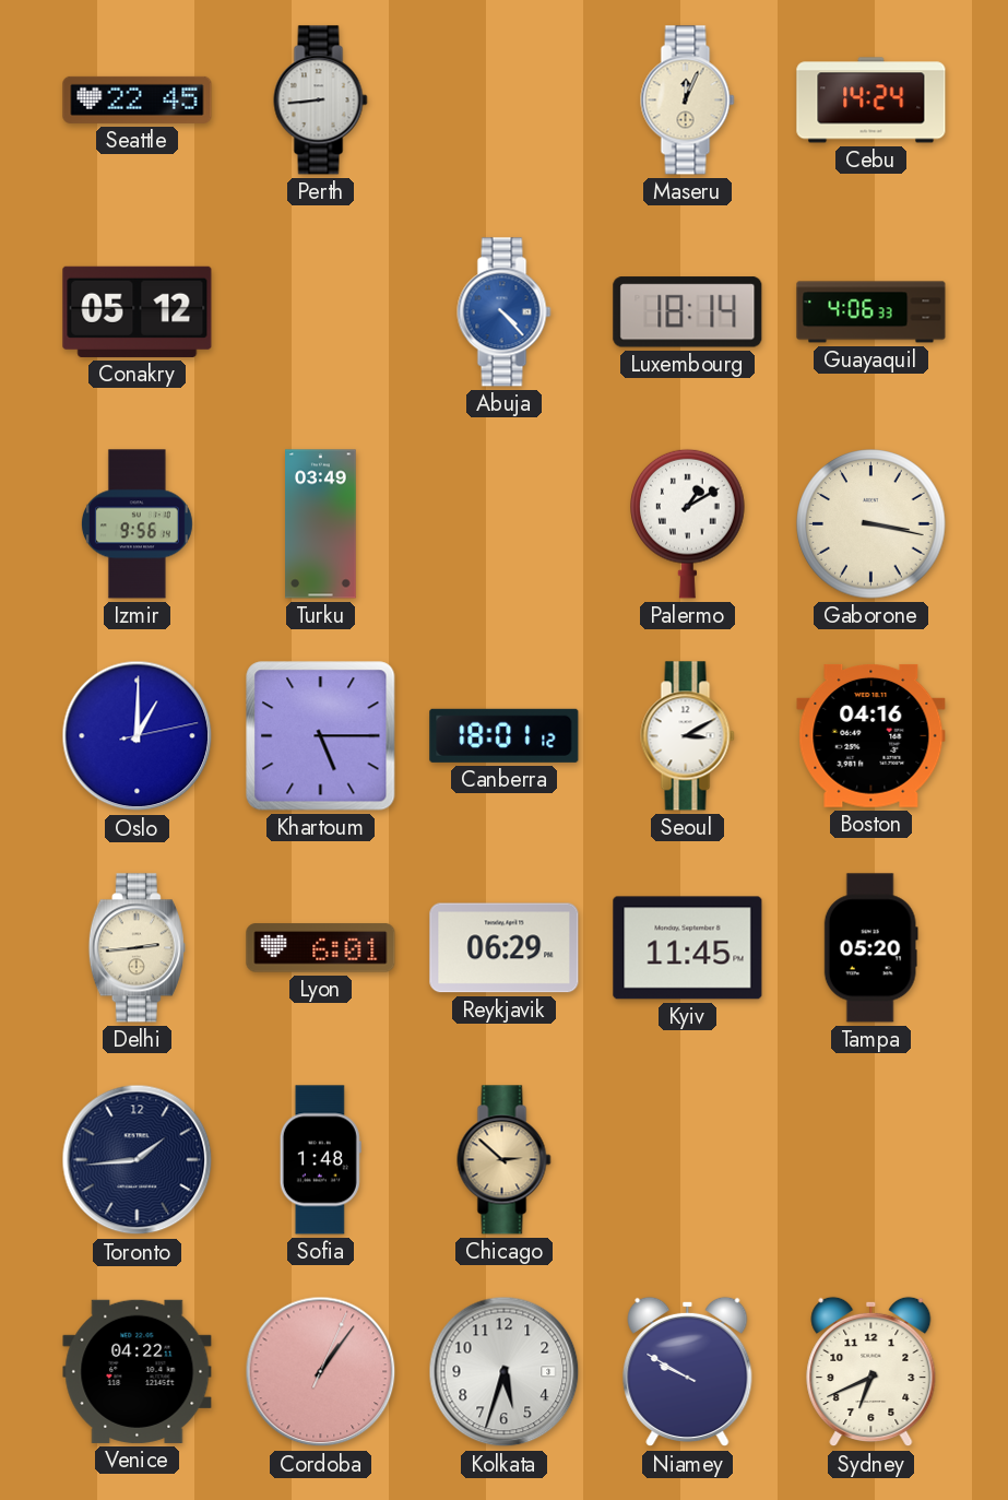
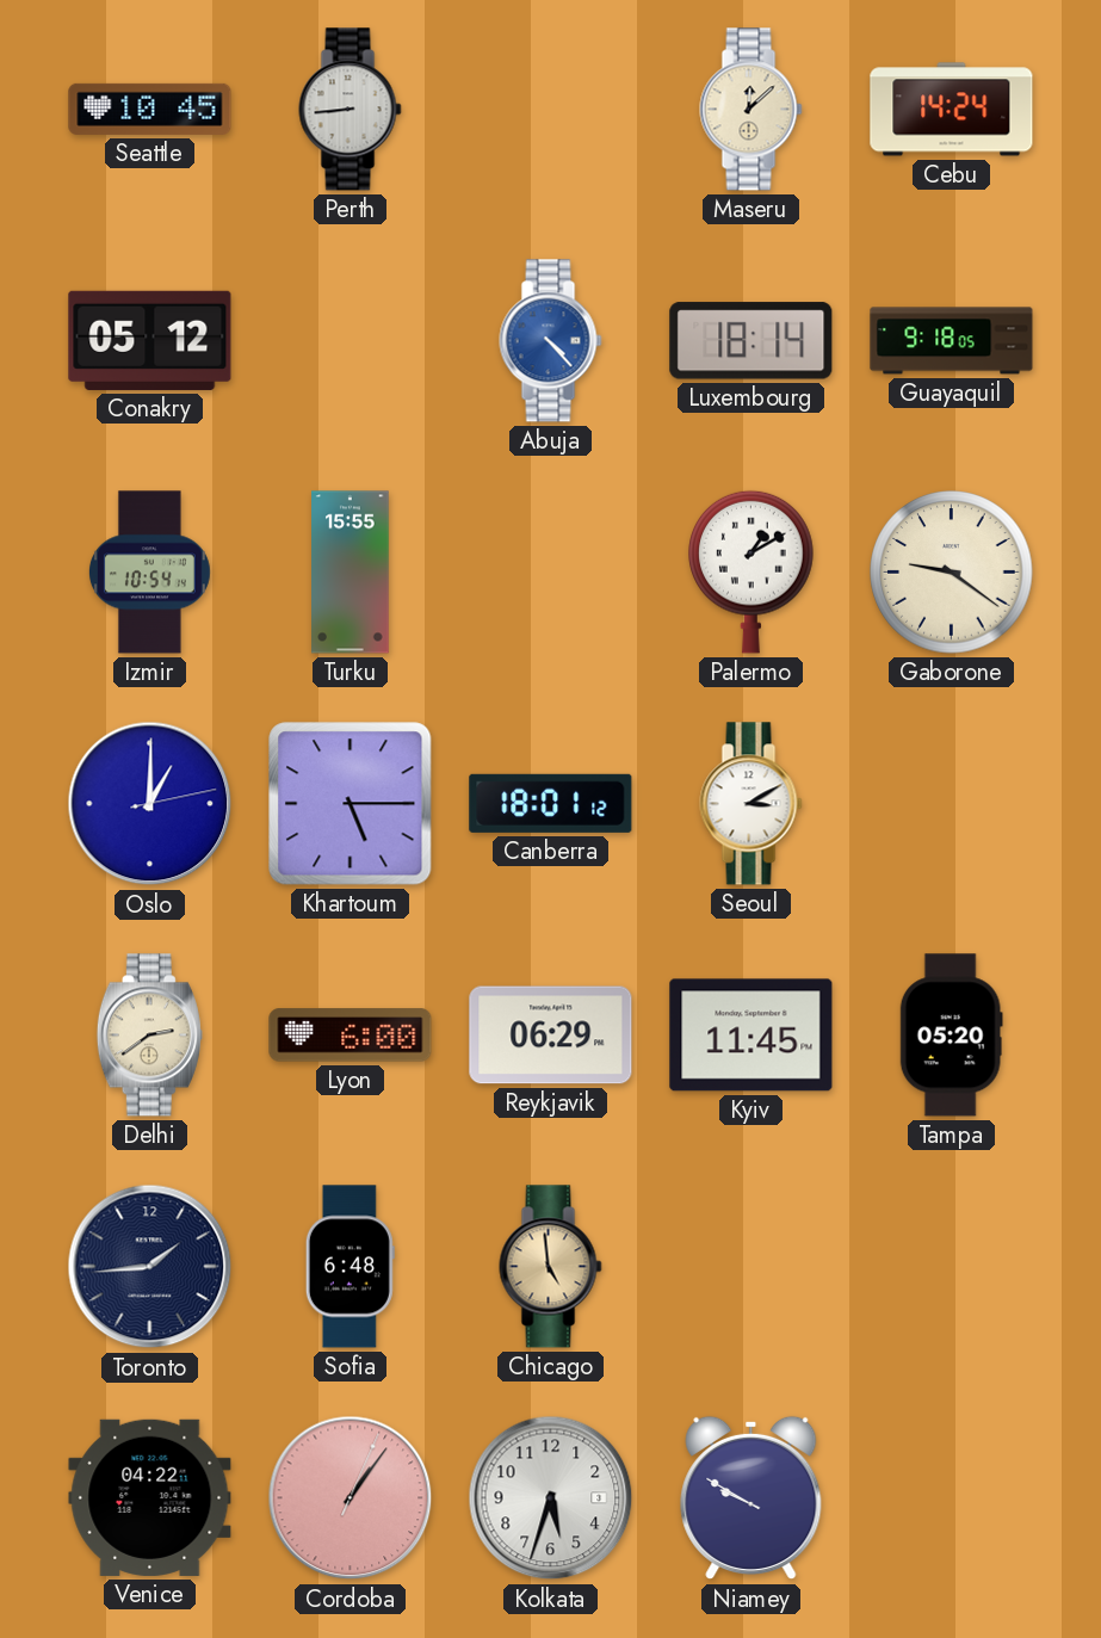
Seattle: 22:45 -> 10:45
Maseru: 12:04 -> 12:08
Guayaquil: 4:06 -> 9:18
Izmir: 9:56 -> 10:54
Turku: 03:49 -> 15:55
Gaborone: 3:17 -> 9:21
Boston: 04:16 -> none
Delhi: 2:44 -> 2:39
Lyon: 6:01 -> 6:00
Sofia: 1:48 -> 6:48
Chicago: 2:52 -> 4:59
Sydney: 6:41 -> none
